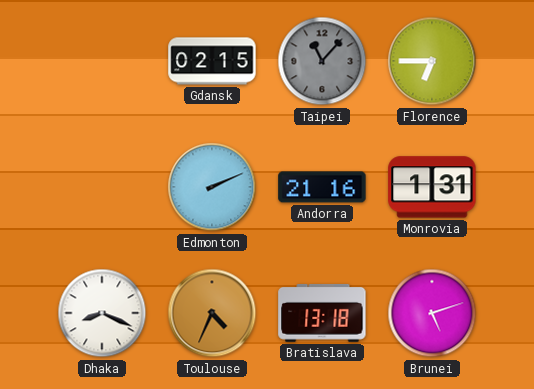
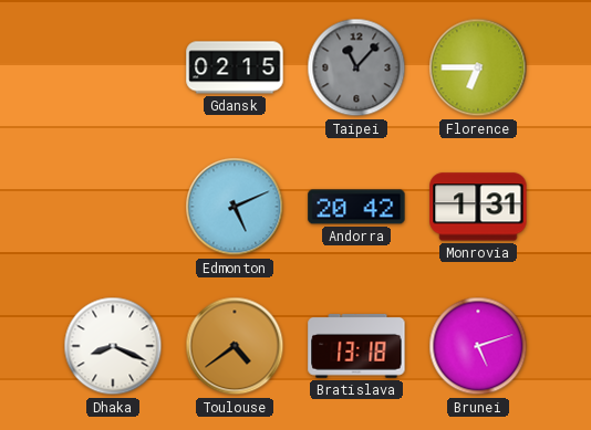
Edmonton: 2:11 -> 5:11
Andorra: 21:16 -> 20:42
Toulouse: 4:34 -> 4:39
